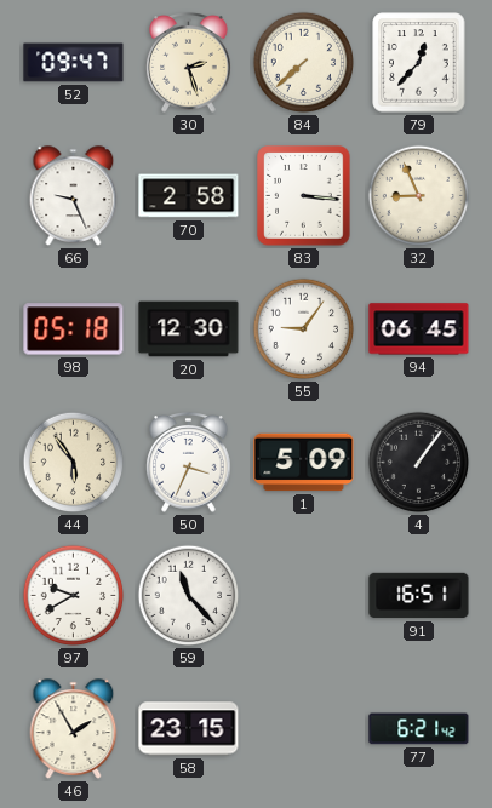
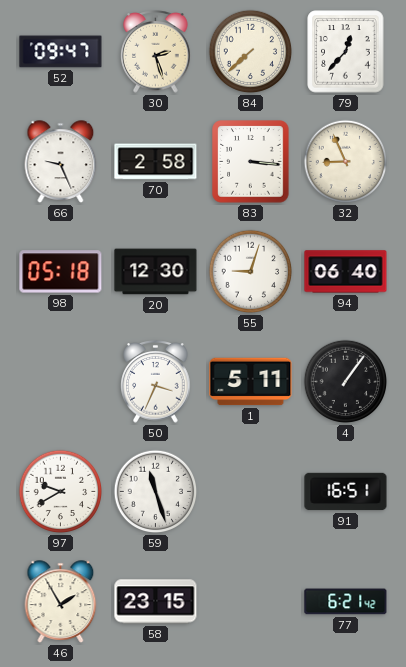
55: 9:06 -> 9:03
94: 06:45 -> 06:40
44: 5:54 -> none
1: 5:09 -> 5:11
59: 11:23 -> 11:27
